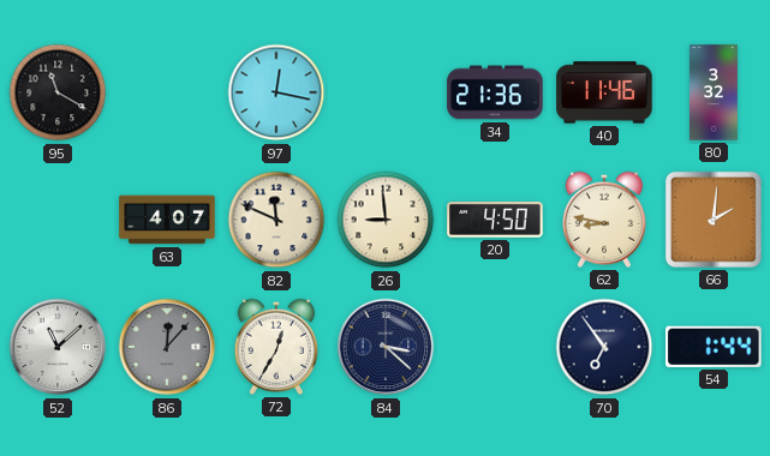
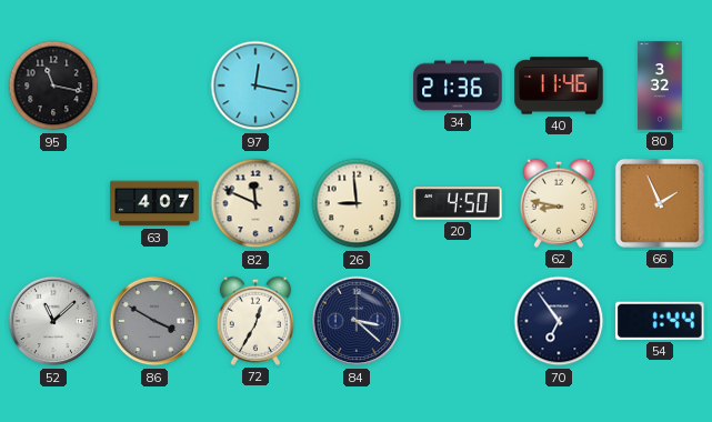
95: 11:20 -> 11:17
66: 2:01 -> 1:56
86: 12:07 -> 3:50
